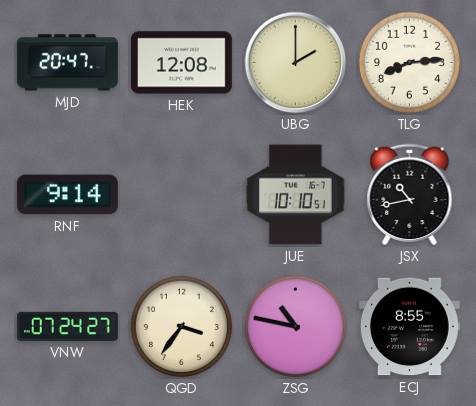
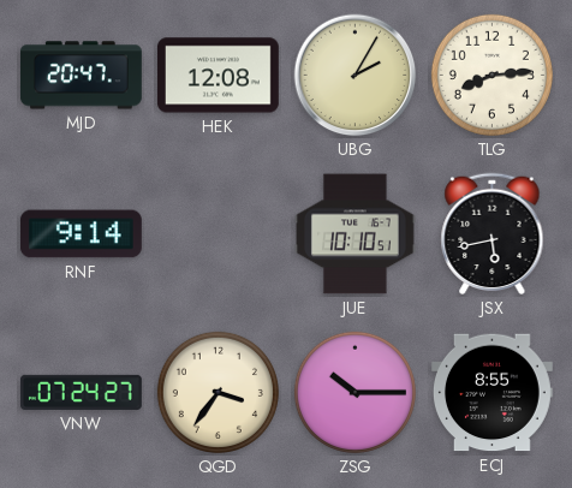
UBG: 2:00 -> 2:05
JSX: 10:43 -> 5:43
ZSG: 10:47 -> 10:15
